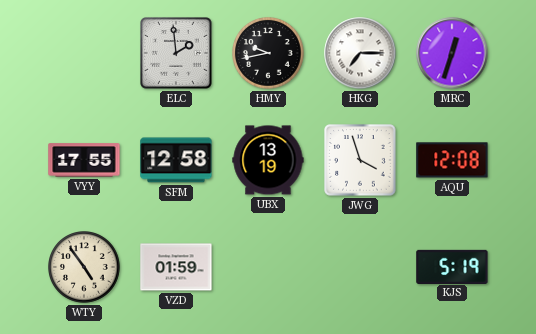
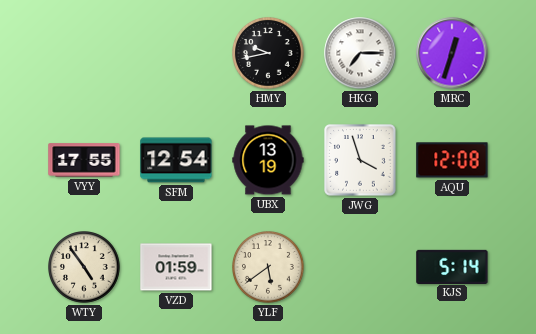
ELC: 1:59 -> none
SFM: 12:58 -> 12:54
YLF: none -> 5:39
KJS: 5:19 -> 5:14
